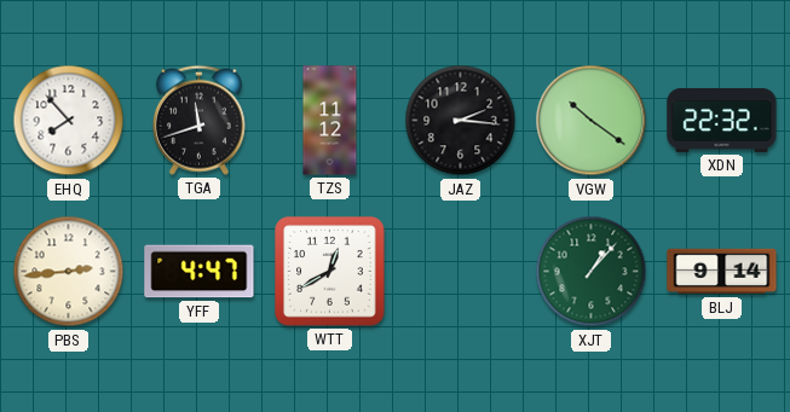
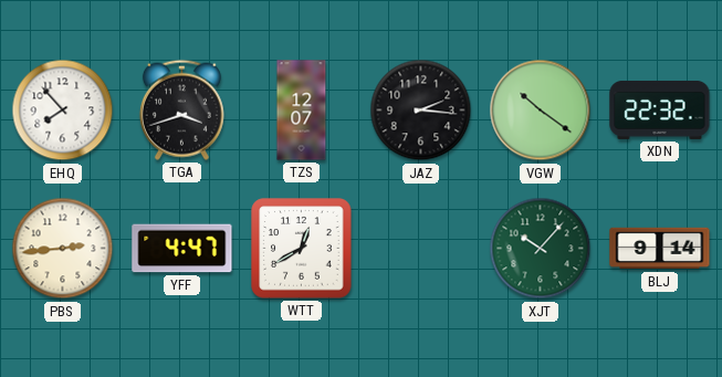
TGA: 11:42 -> 3:42
TZS: 11:12 -> 12:07
XJT: 1:07 -> 10:07
